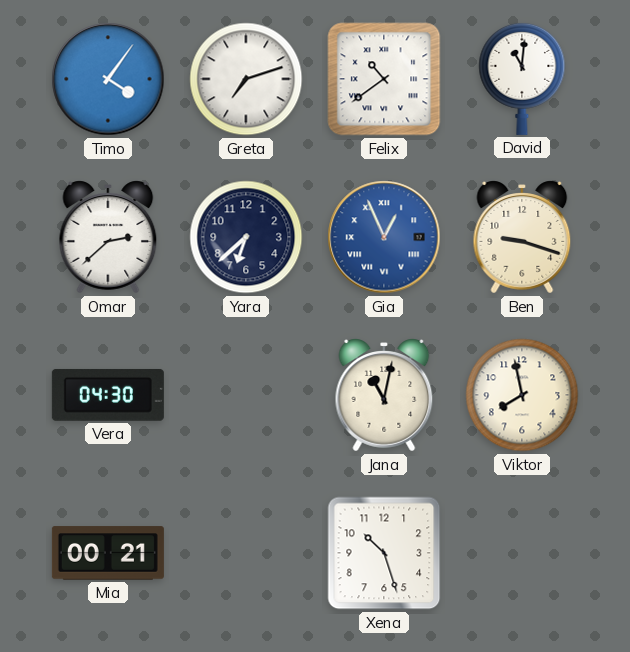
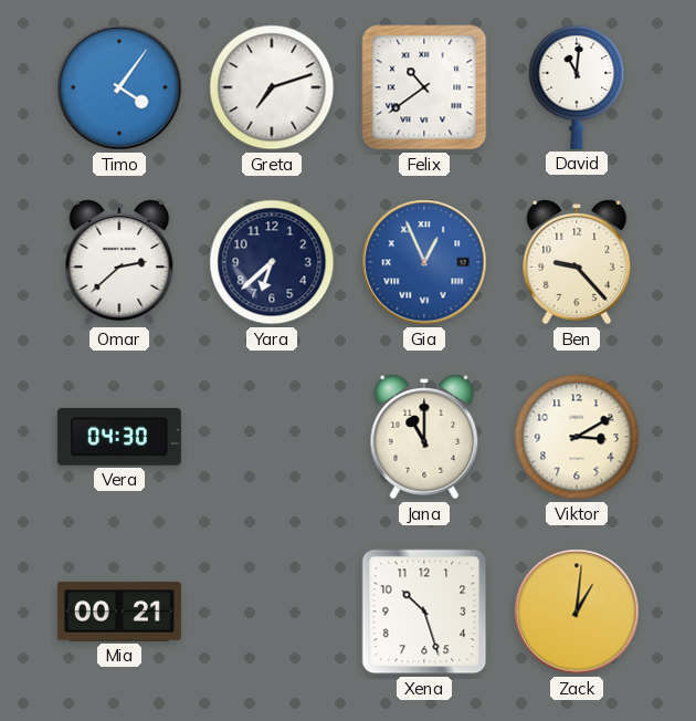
Ben: 9:18 -> 9:23
Jana: 11:02 -> 11:00
Viktor: 7:58 -> 3:10
Zack: none -> 1:01
